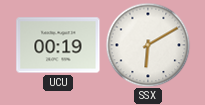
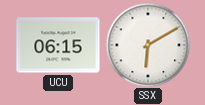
UCU: 00:19 -> 06:15
